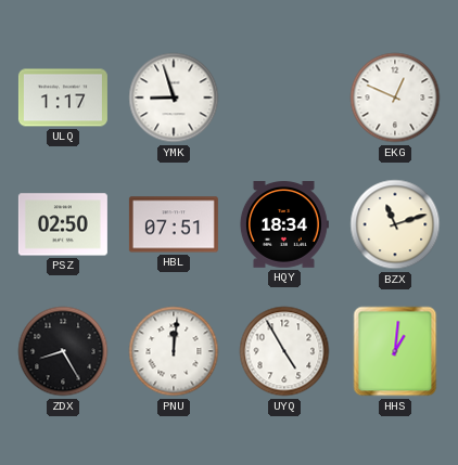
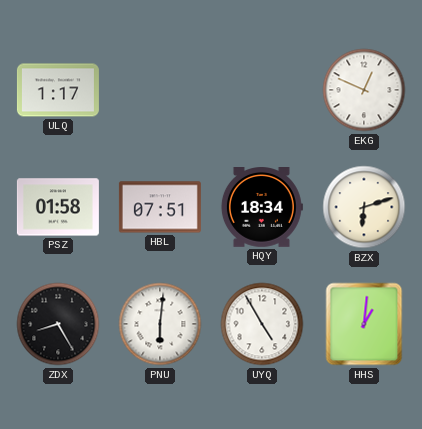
YMK: 8:57 -> none
PSZ: 02:50 -> 01:58
BZX: 11:12 -> 6:12
PNU: 12:01 -> 6:01
